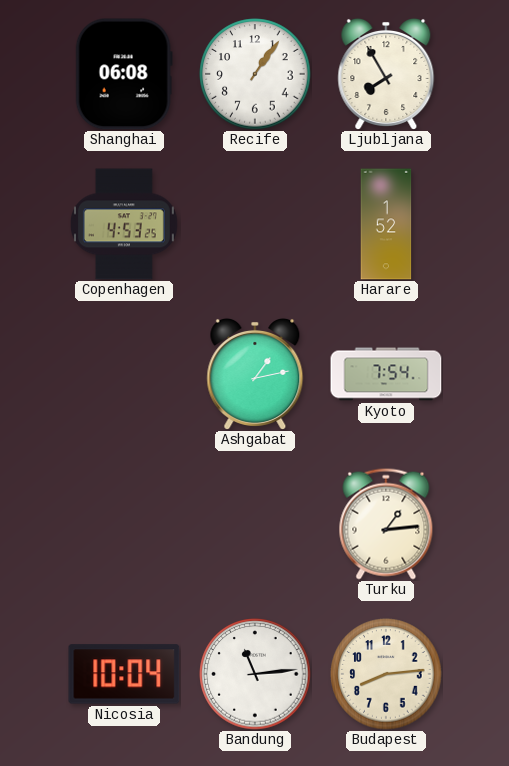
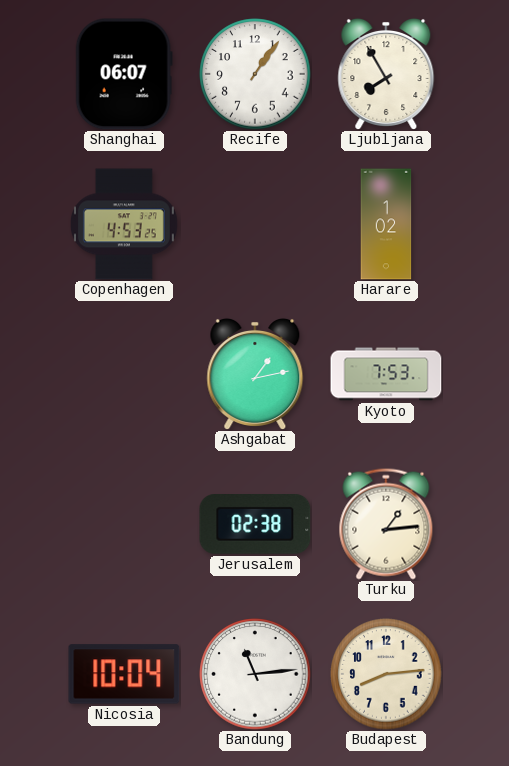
Shanghai: 06:08 -> 06:07
Harare: 1:52 -> 1:02
Kyoto: 7:54 -> 7:53
Jerusalem: none -> 02:38
